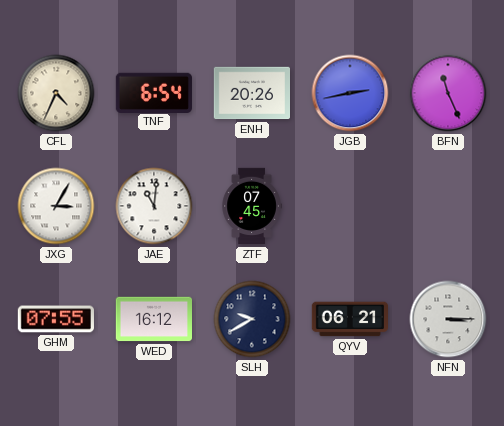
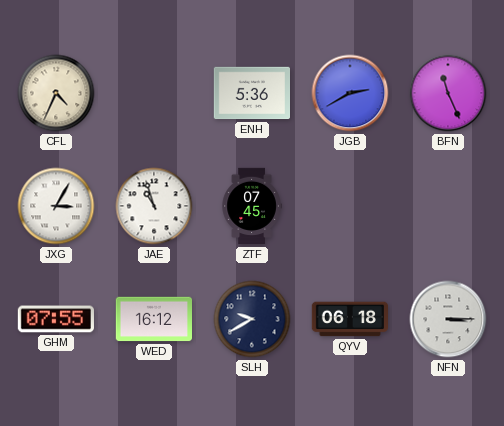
TNF: 6:54 -> none
ENH: 20:26 -> 5:36
JGB: 2:43 -> 2:40
JAE: 11:01 -> 10:57
QYV: 06:21 -> 06:18
